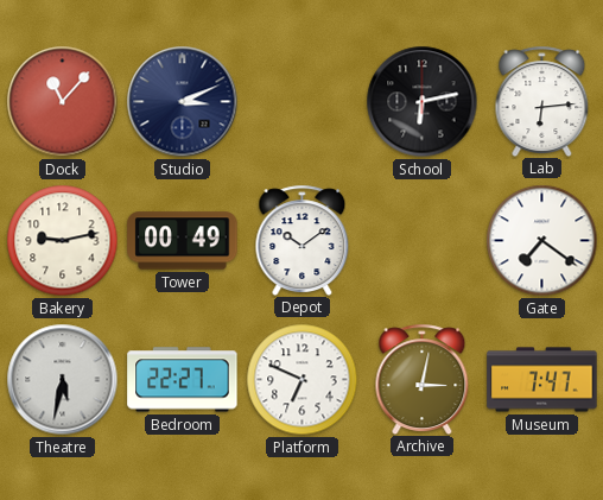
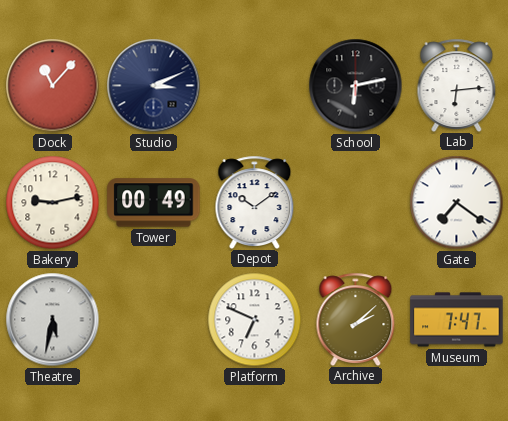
Bedroom: 22:27 -> none
Archive: 3:02 -> 2:08
